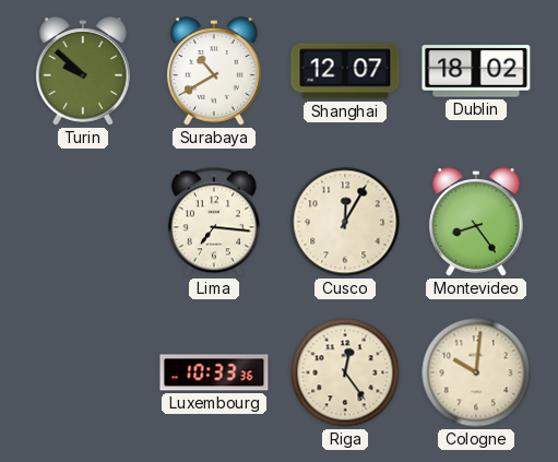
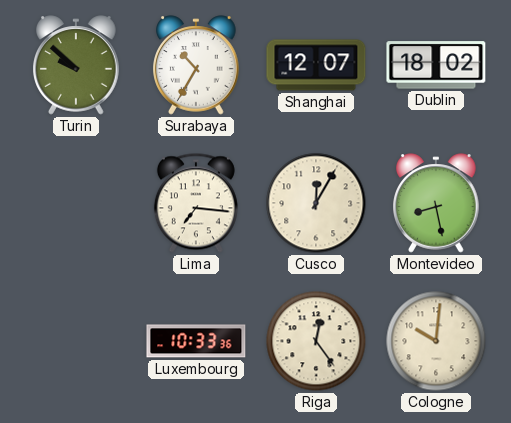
Surabaya: 10:40 -> 10:35
Montevideo: 8:24 -> 8:28
